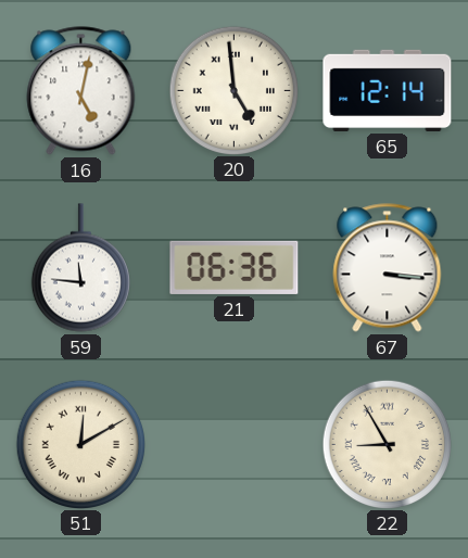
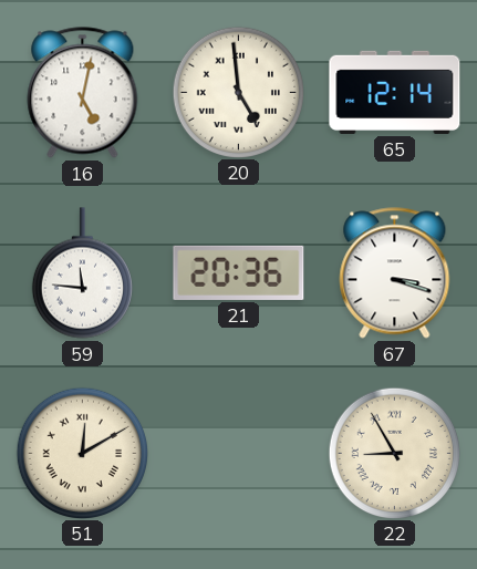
21: 06:36 -> 20:36
67: 3:16 -> 3:18
